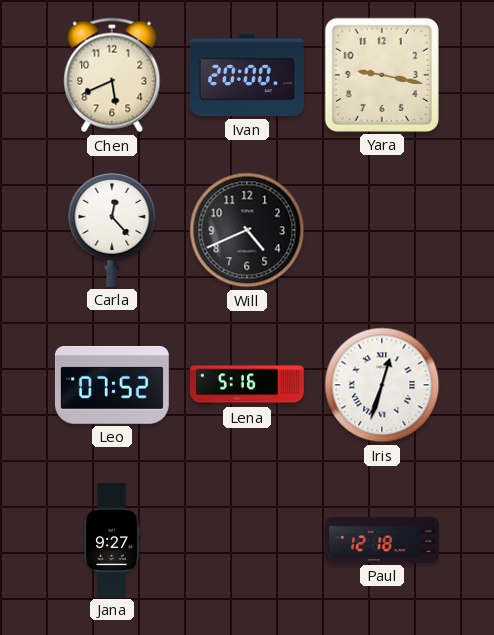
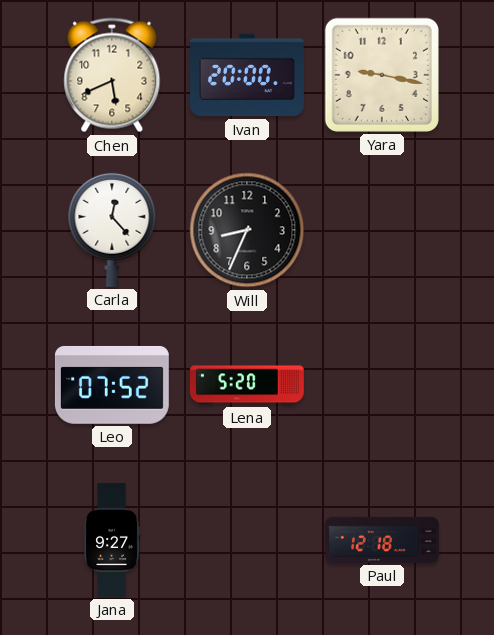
Will: 4:41 -> 8:34
Lena: 5:16 -> 5:20
Iris: 12:33 -> none
